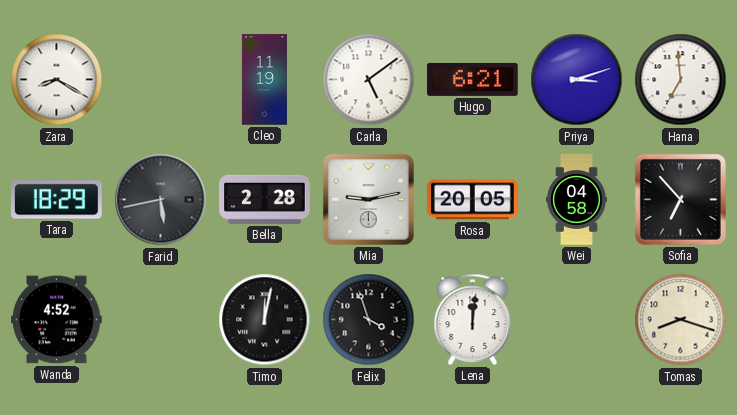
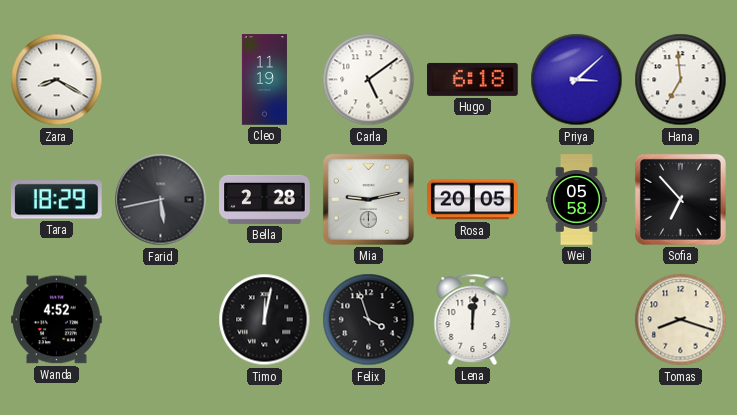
Hugo: 6:21 -> 6:18
Priya: 3:12 -> 3:08
Wei: 04:58 -> 05:58
